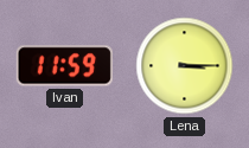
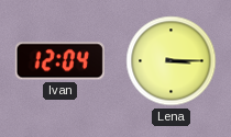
Ivan: 11:59 -> 12:04
